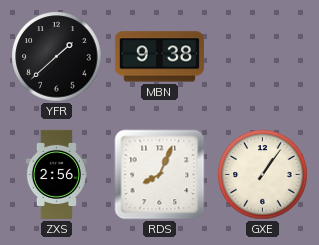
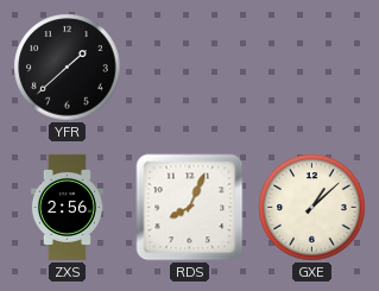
MBN: 9:38 -> none
GXE: 1:06 -> 1:08
